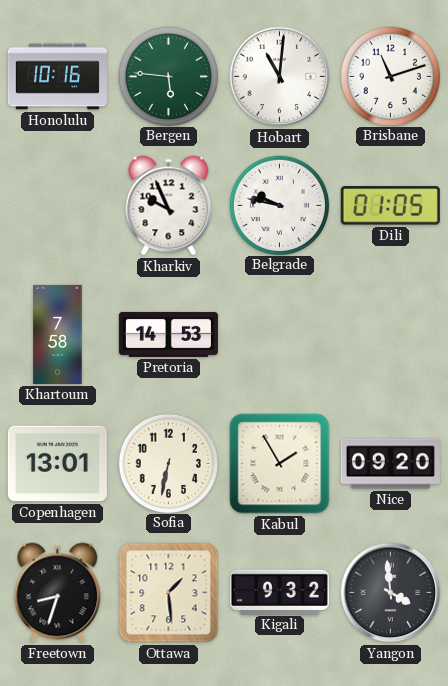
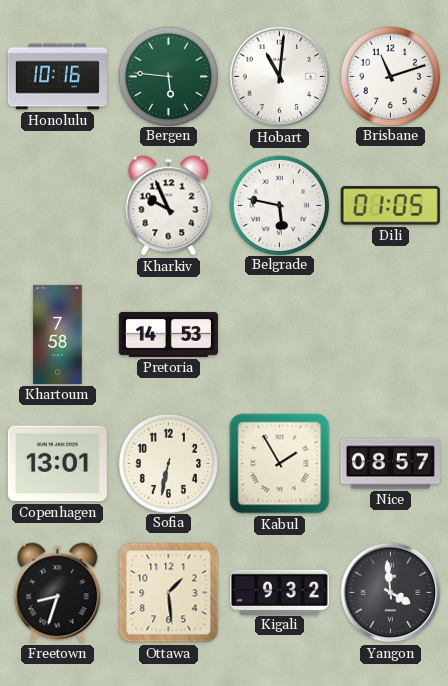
Belgrade: 9:47 -> 5:47
Nice: 09:20 -> 08:57
